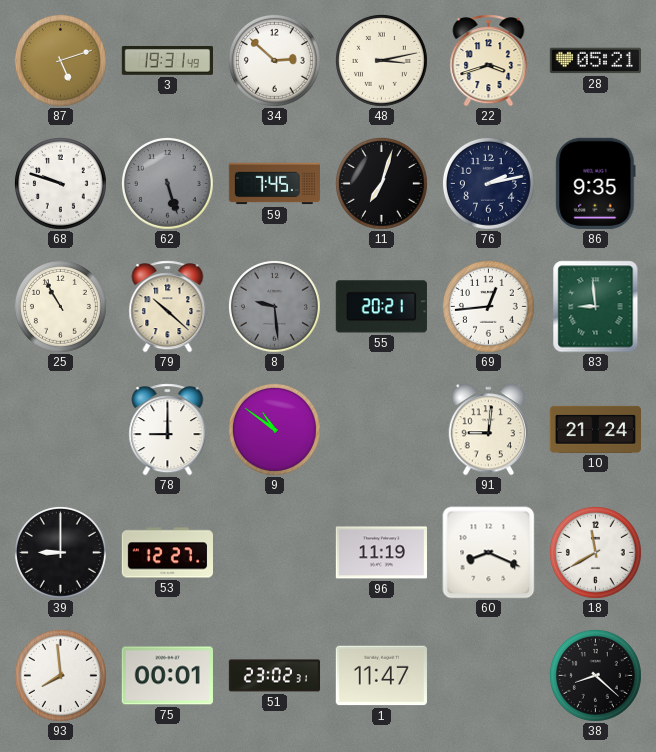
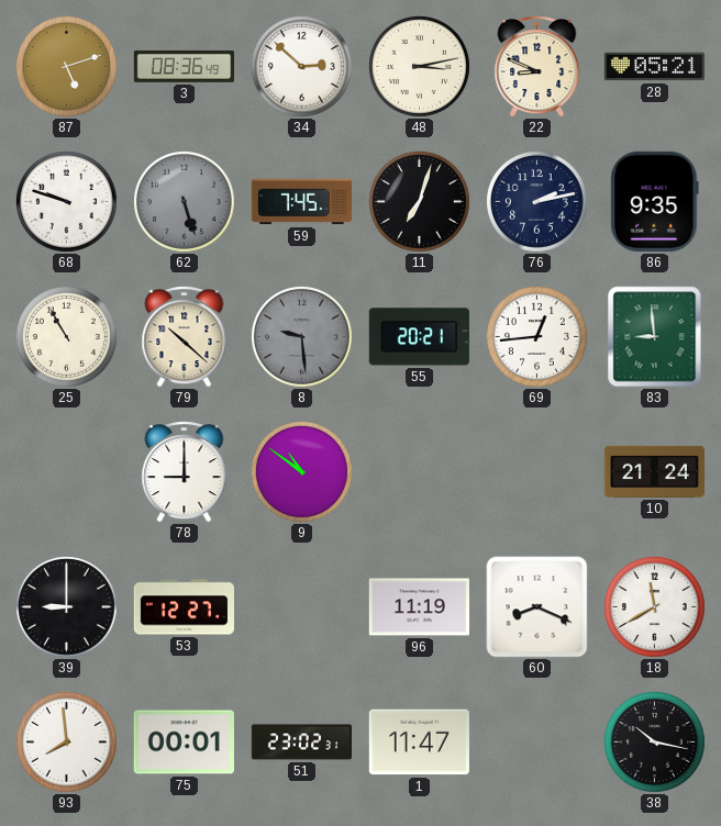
3: 19:31 -> 08:36
22: 3:42 -> 8:49
91: 9:01 -> none
38: 8:22 -> 10:17
